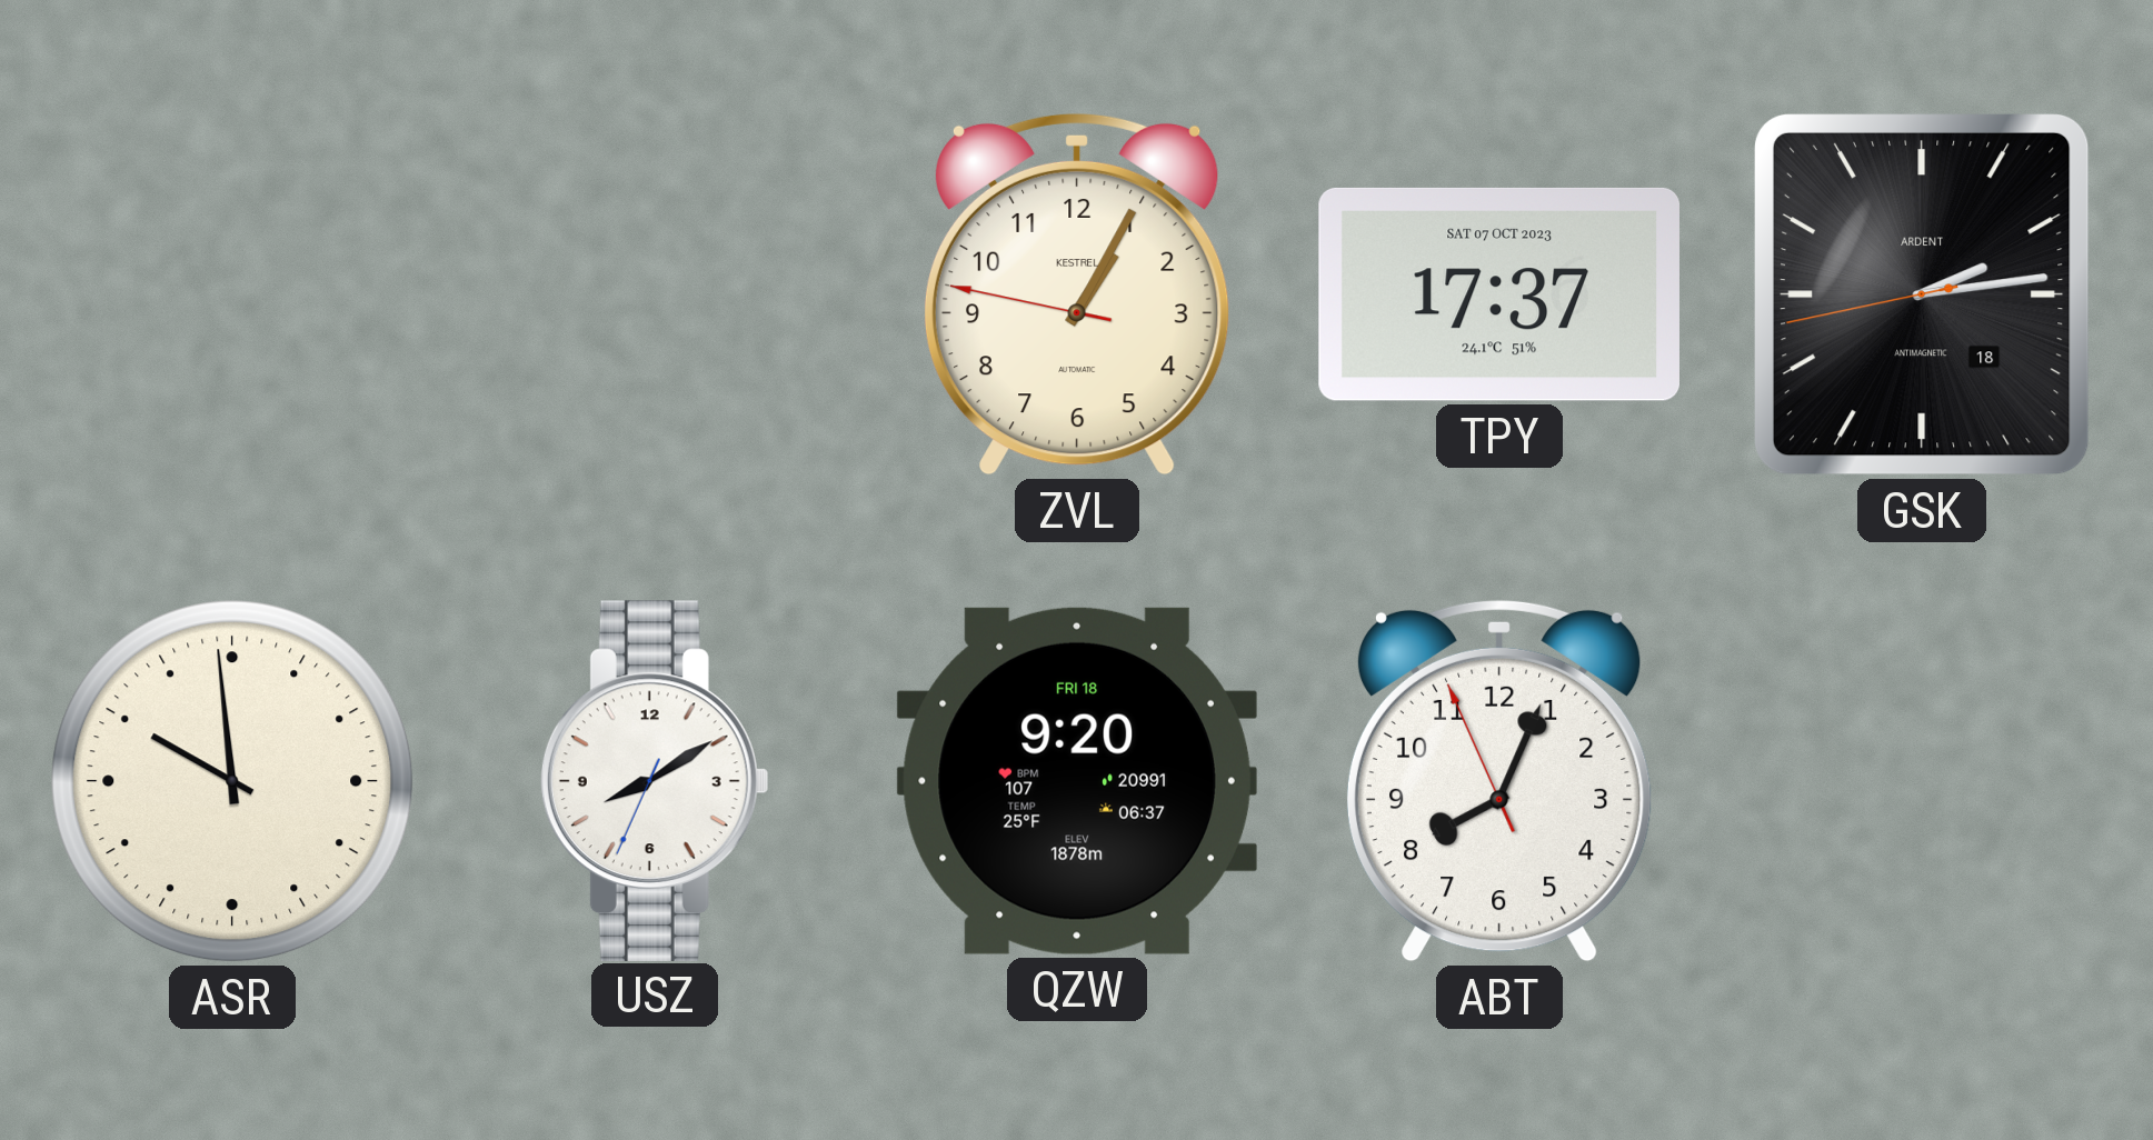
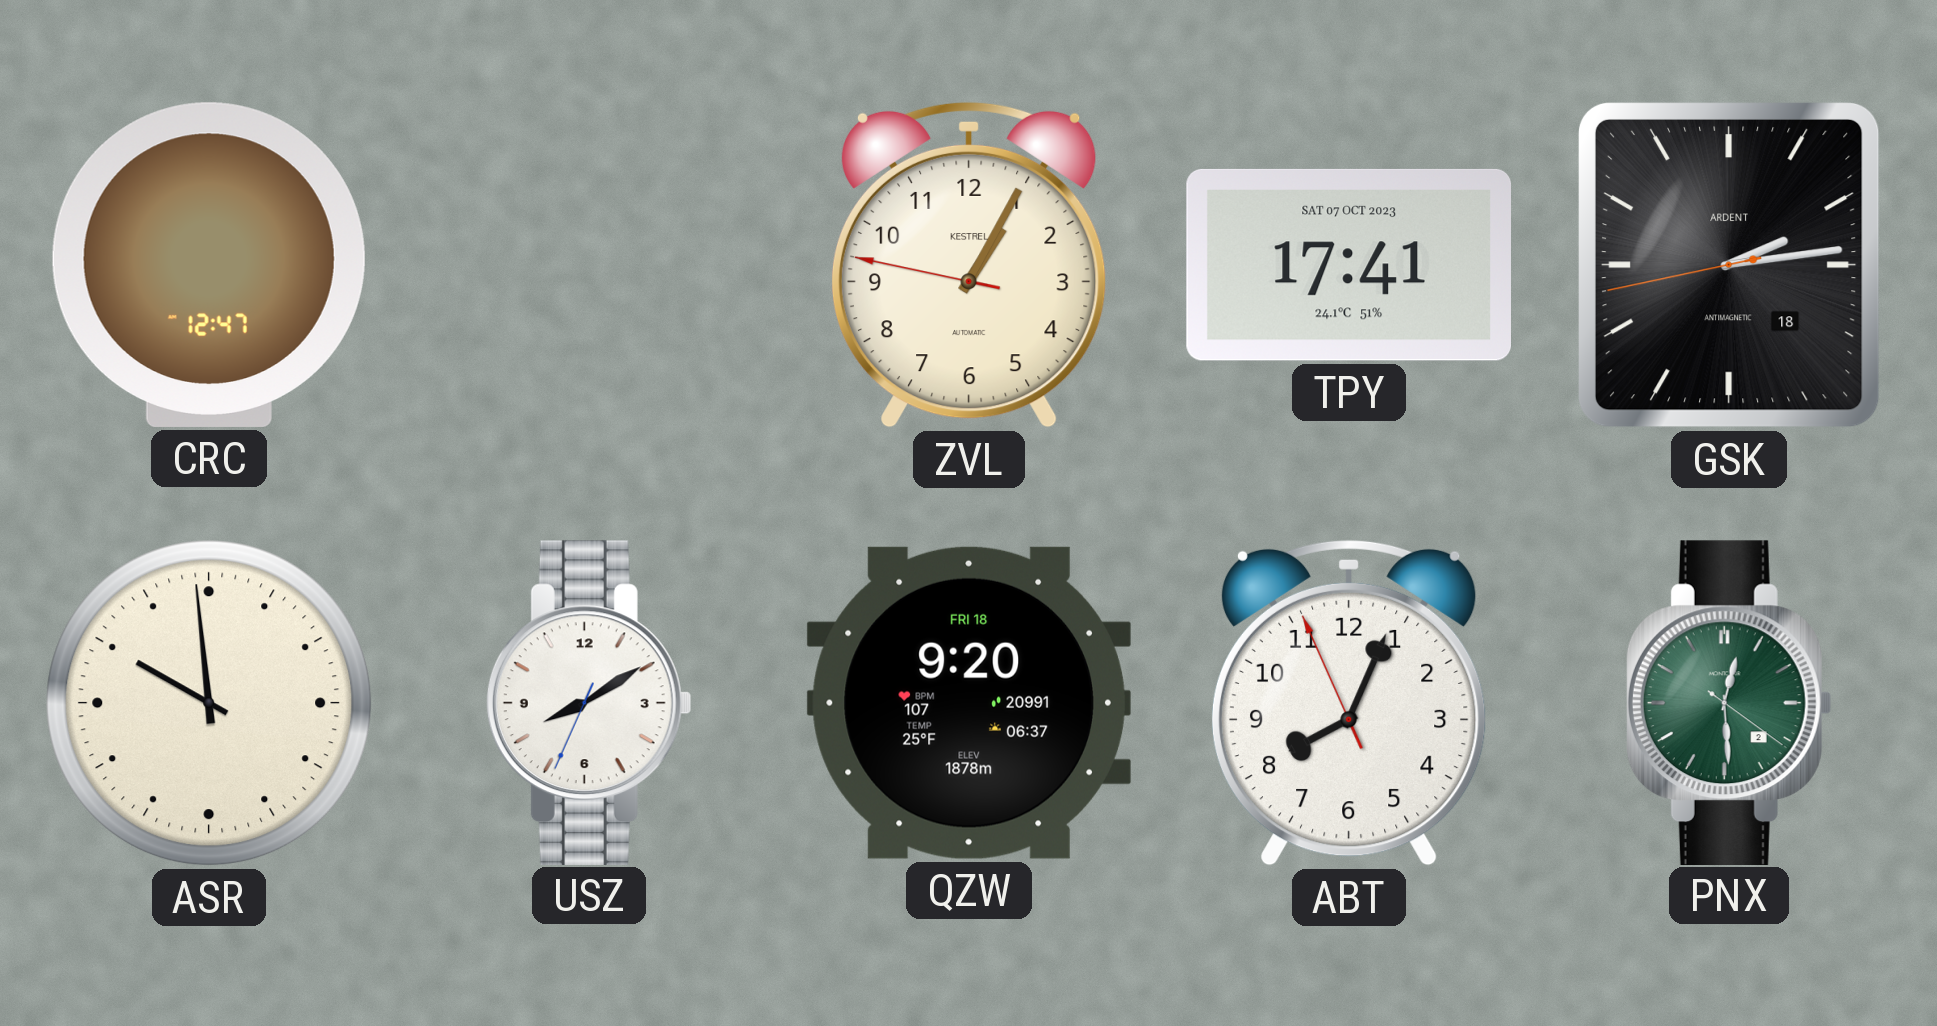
CRC: none -> 12:47
TPY: 17:37 -> 17:41
PNX: none -> 12:29
